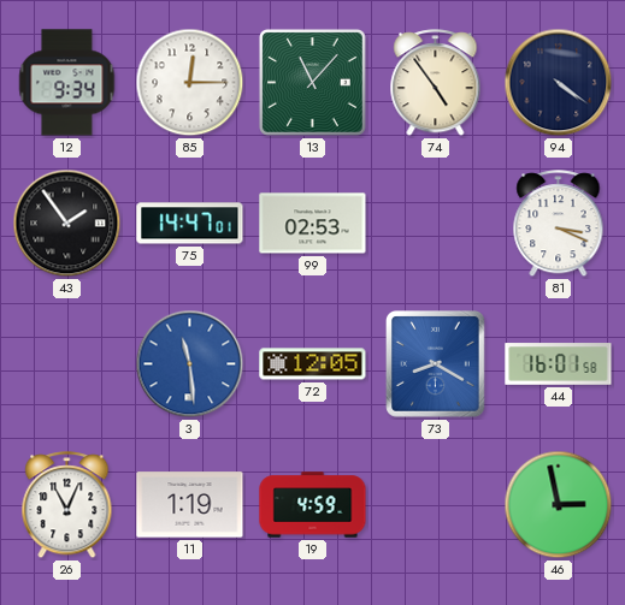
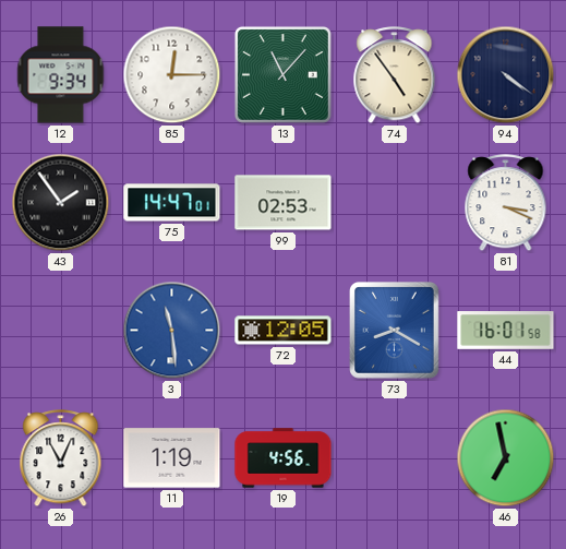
19: 4:59 -> 4:56
46: 2:58 -> 6:58
